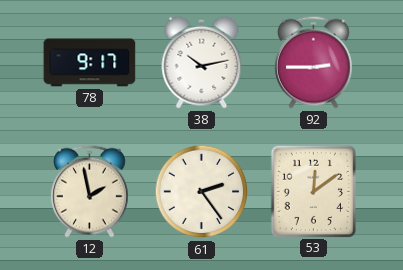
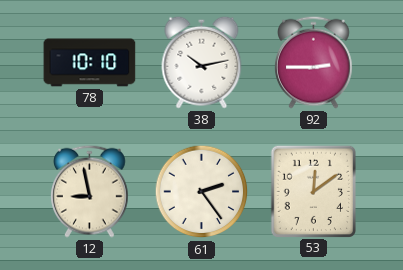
78: 9:17 -> 10:10
12: 1:58 -> 8:58
